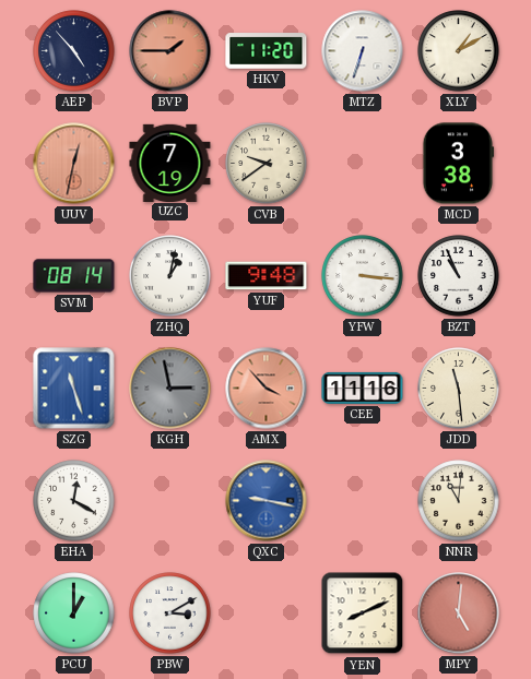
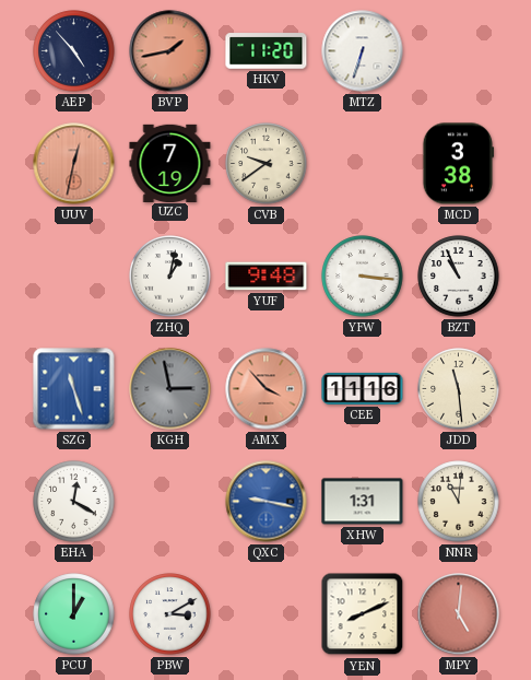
BVP: 1:45 -> 1:43
XLY: 1:10 -> none
SVM: 08:14 -> none
XHW: none -> 1:31
